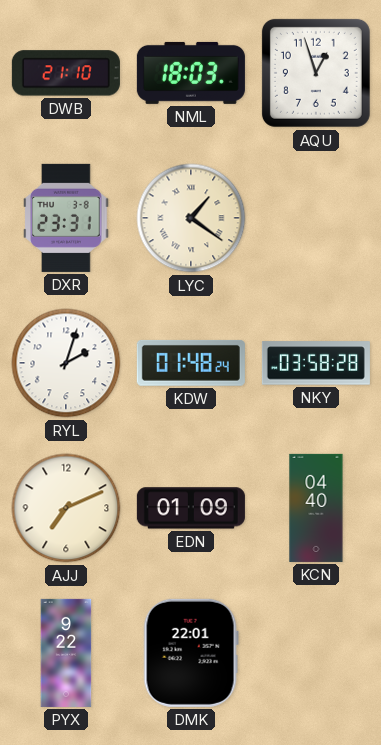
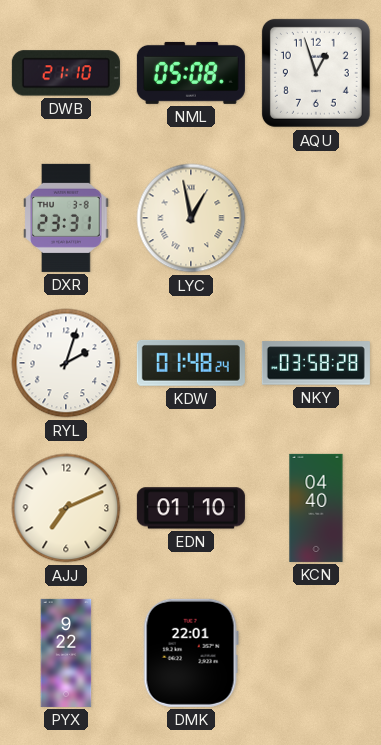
NML: 18:03 -> 05:08
LYC: 1:21 -> 12:58
EDN: 01:09 -> 01:10
